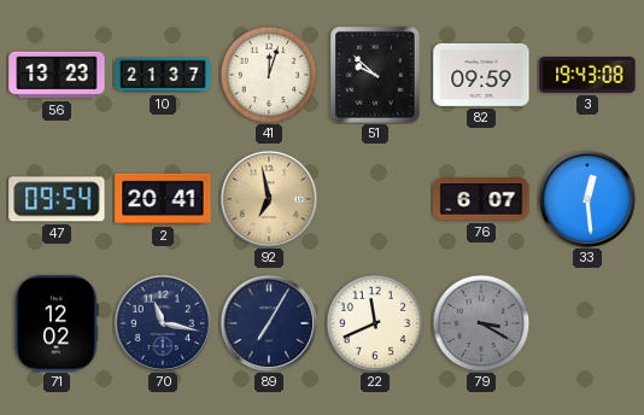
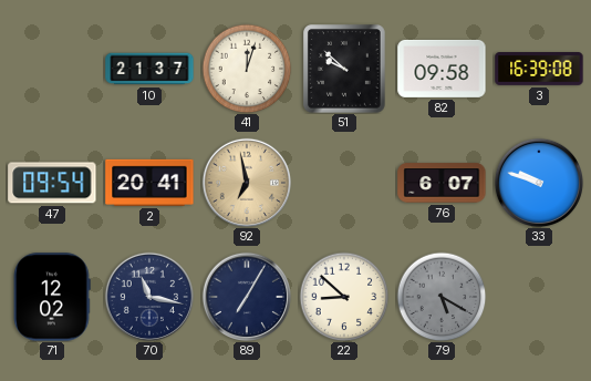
56: 13:23 -> none
82: 09:59 -> 09:58
3: 19:43 -> 16:39
33: 12:29 -> 9:48
22: 11:41 -> 8:52
79: 3:20 -> 5:20
